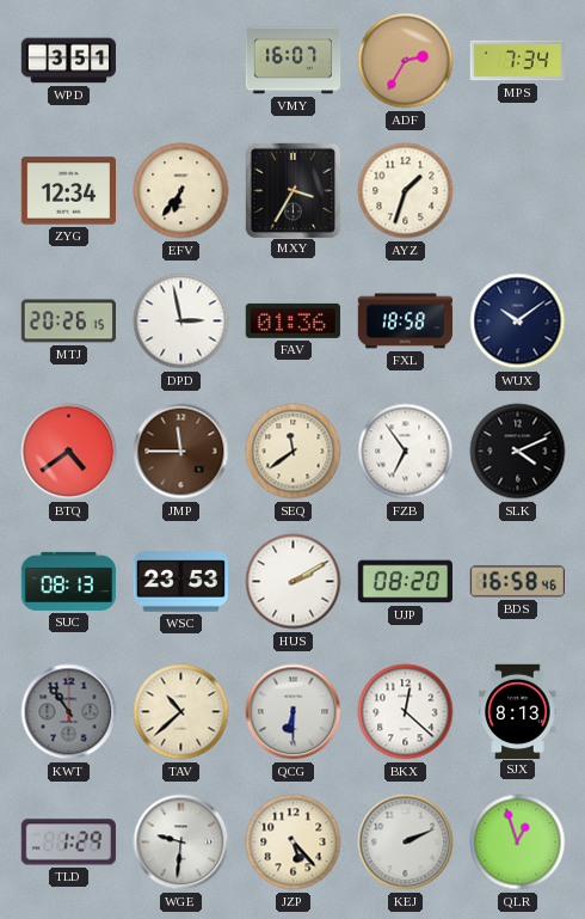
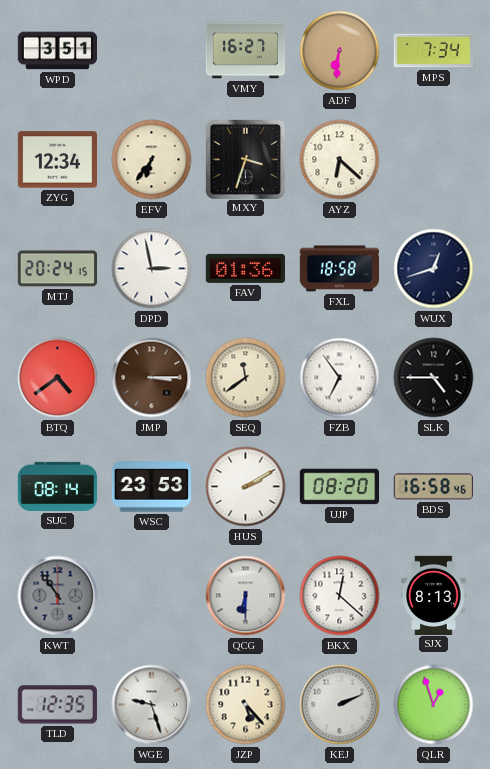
VMY: 16:07 -> 16:27
ADF: 2:35 -> 6:31
MXY: 3:35 -> 3:33
AYZ: 1:33 -> 6:22
MTJ: 20:26 -> 20:24
WUX: 10:09 -> 12:42
JMP: 11:45 -> 3:15
SLK: 4:11 -> 4:45
SUC: 08:13 -> 08:14
TAV: 10:38 -> none
TLD: 1:29 -> 12:35
WGE: 9:31 -> 9:27
